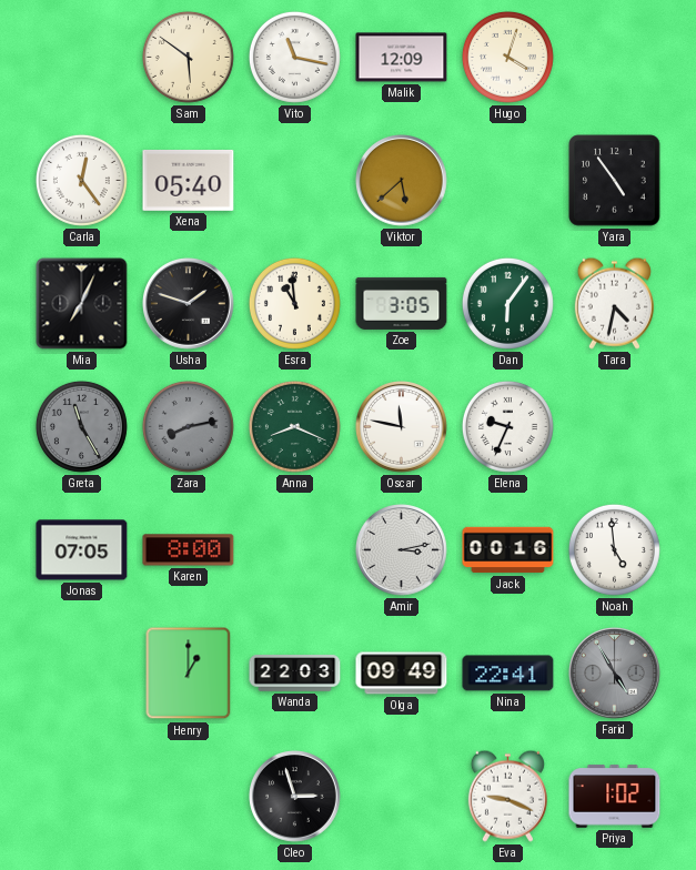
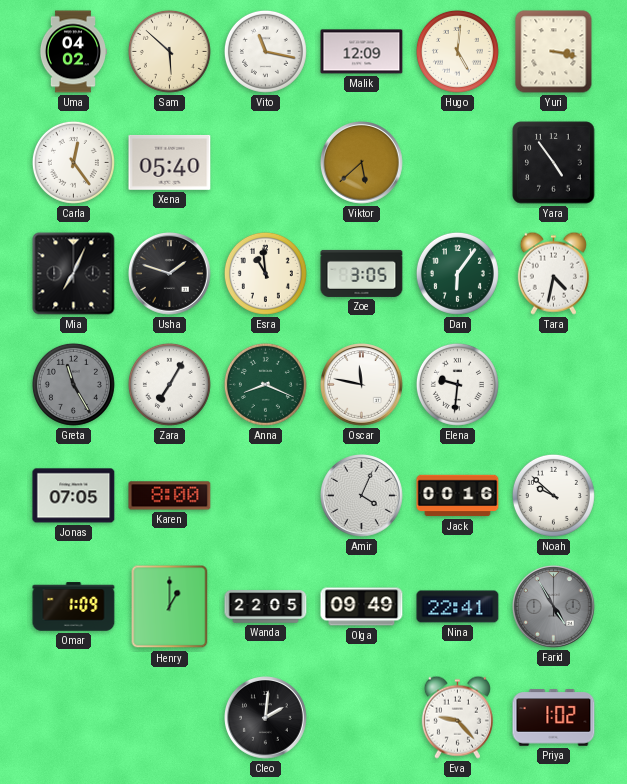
Uma: none -> 04:02
Sam: 5:51 -> 5:52
Hugo: 4:03 -> 5:01
Yuri: none -> 3:17
Zara: 8:13 -> 7:05
Zara dial: grey -> white
Elena: 9:34 -> 9:31
Amir: 3:13 -> 4:04
Noah: 4:59 -> 9:52
Omar: none -> 1:09
Wanda: 22:03 -> 22:05
Cleo: 2:57 -> 2:01
Eva: 9:19 -> 9:23
